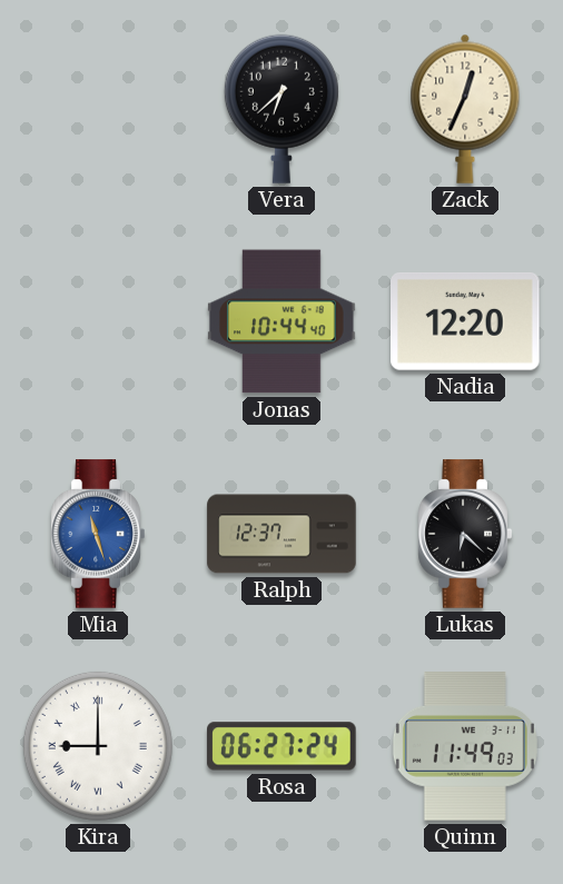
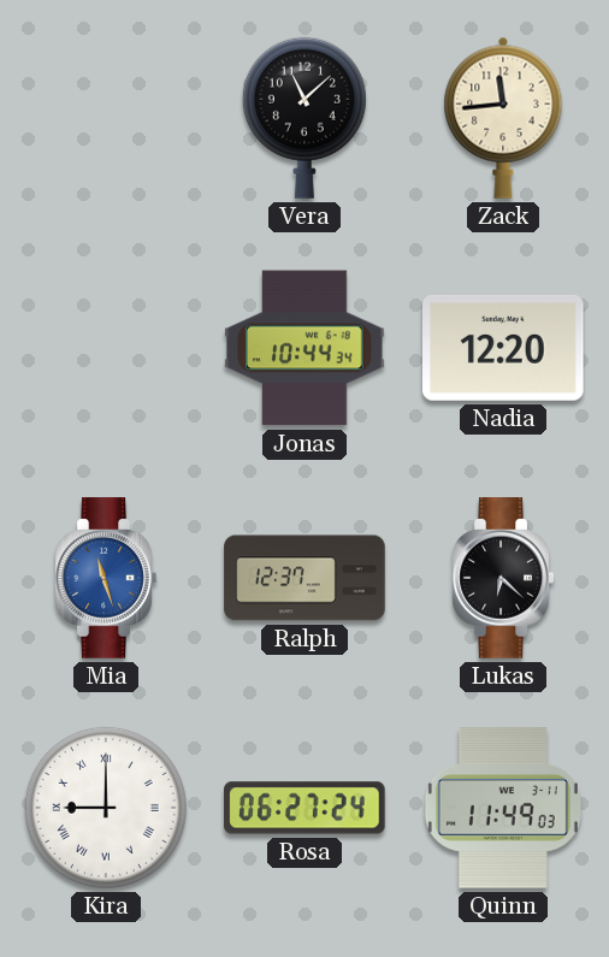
Vera: 6:38 -> 11:08
Zack: 12:34 -> 11:44
Jonas: 10:44:40 -> 10:44:34
